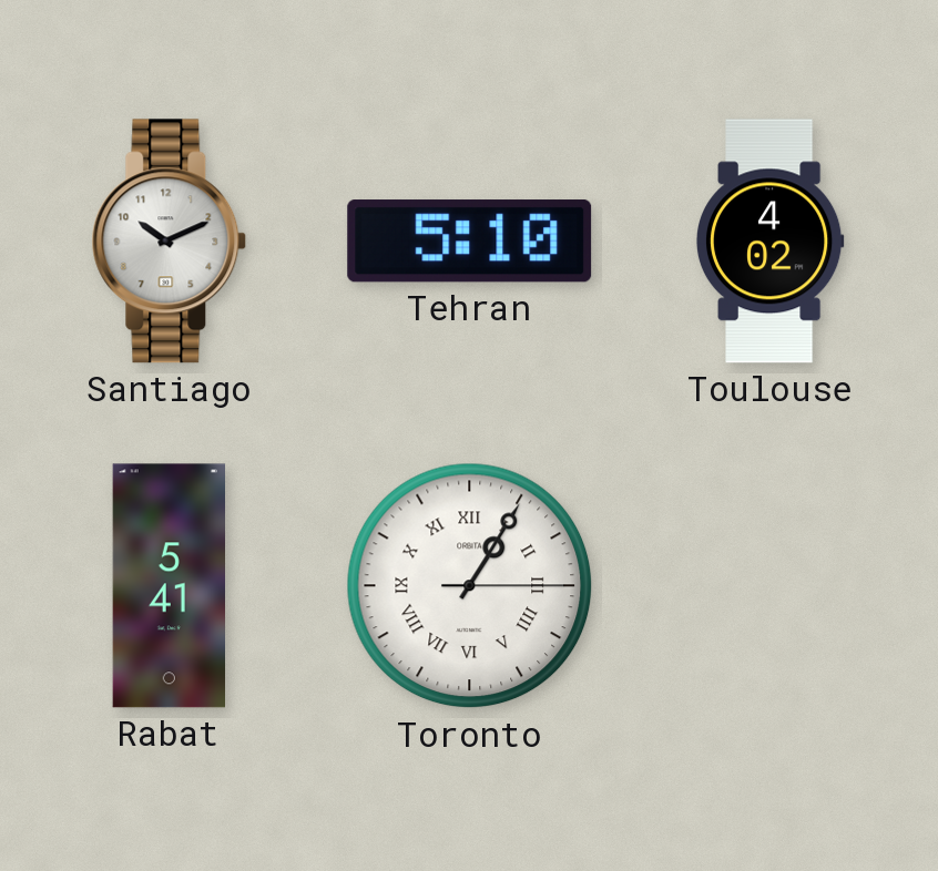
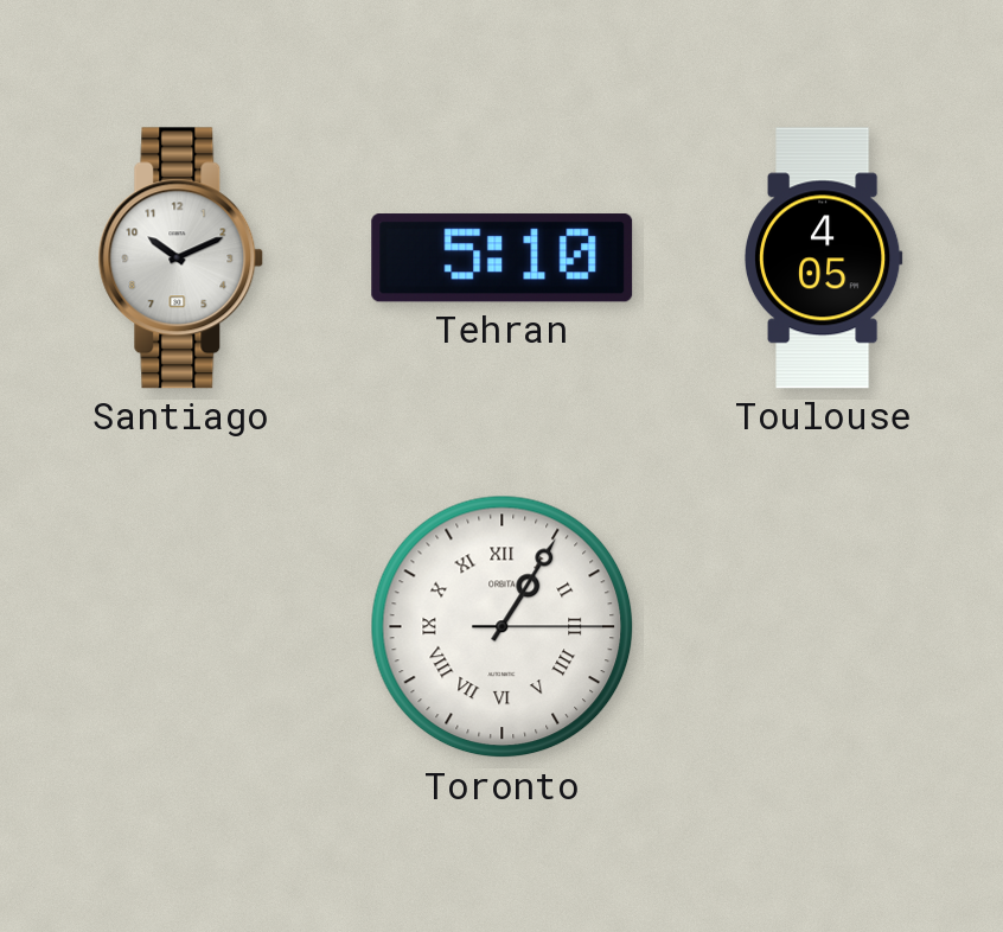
Toulouse: 4:02 -> 4:05
Rabat: 5:41 -> none
